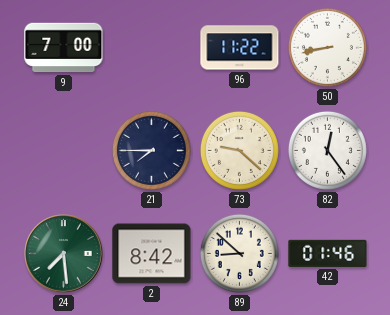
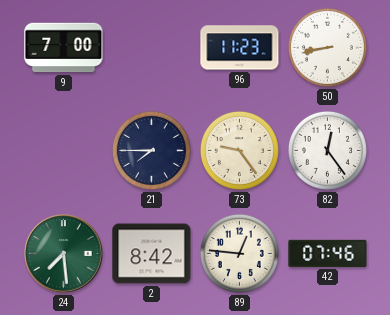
96: 11:22 -> 11:23
73: 9:22 -> 9:24
89: 8:52 -> 12:46
42: 01:46 -> 07:46
